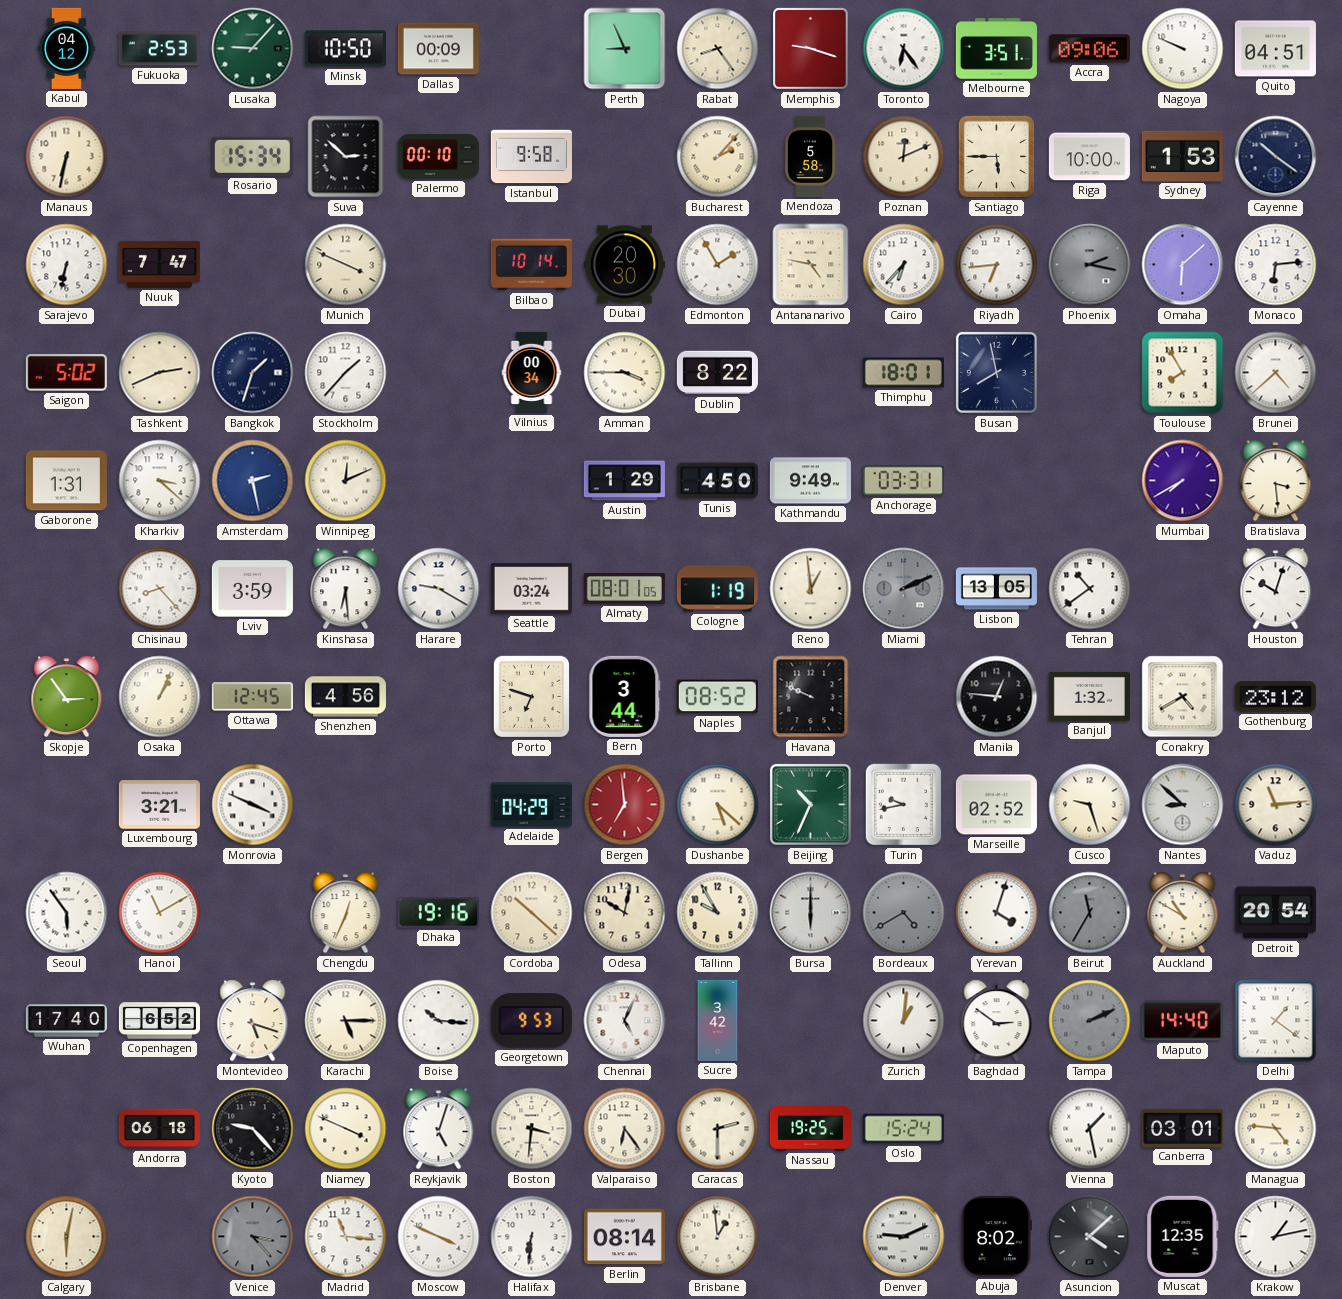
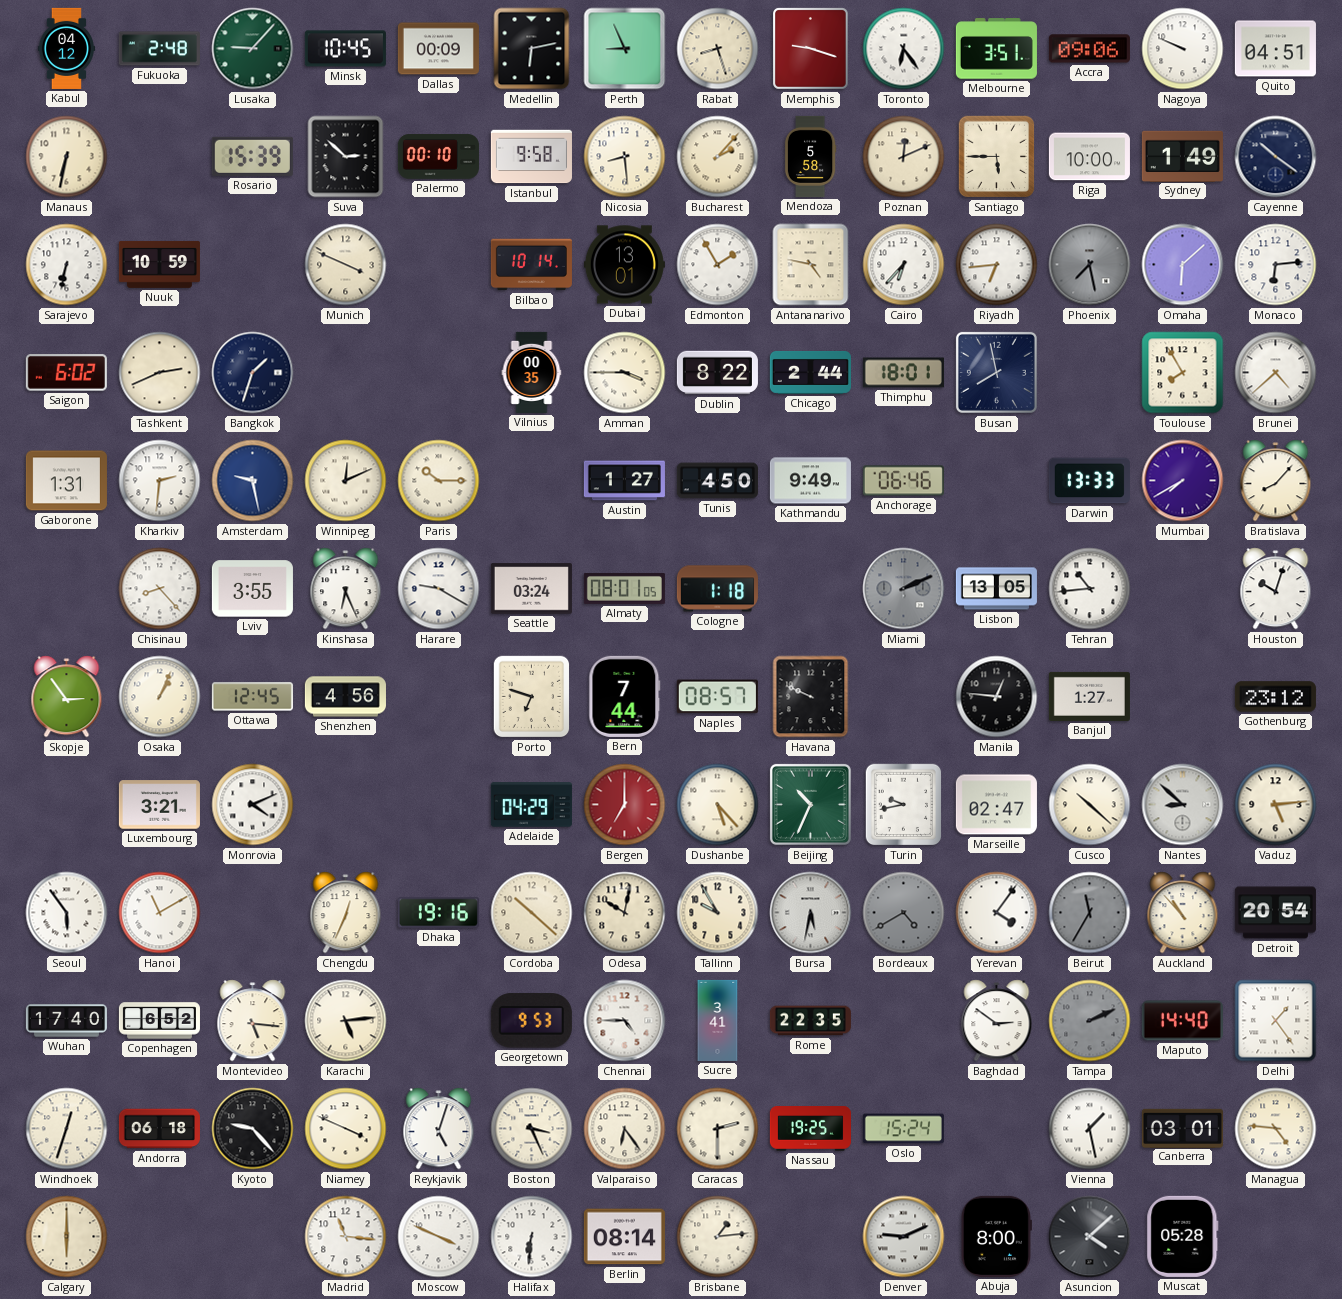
Fukuoka: 2:53 -> 2:48
Minsk: 10:50 -> 10:45
Medellin: none -> 6:13
Rabat: 8:24 -> 8:27
Rosario: 15:34 -> 15:39
Nicosia: none -> 8:29
Sydney: 1:53 -> 1:49
Nuuk: 7:47 -> 10:59
Dubai: 20:30 -> 13:01
Phoenix: 2:17 -> 7:28
Saigon: 5:02 -> 6:02
Stockholm: 1:37 -> none
Vilnius: 00:34 -> 00:35
Chicago: none -> 2:44
Kharkiv: 3:22 -> 2:31
Amsterdam: 2:28 -> 9:28
Paris: none -> 10:15
Austin: 1:29 -> 1:27
Anchorage: 03:31 -> 06:46
Darwin: none -> 13:33
Bratislava: 3:29 -> 8:07
Lviv: 3:59 -> 3:55
Kinshasa: 6:29 -> 6:26
Cologne: 1:19 -> 1:18
Reno: 12:59 -> none
Tehran: 10:39 -> 10:44
Bern: 3:44 -> 7:44
Naples: 08:52 -> 08:57
Banjul: 1:32 -> 1:27
Conakry: 4:40 -> none
Monrovia: 3:49 -> 4:11
Bergen: 6:59 -> 7:00
Dushanbe: 5:22 -> 5:23
Marseille: 02:52 -> 02:47
Cusco: 9:27 -> 10:22
Vaduz: 11:14 -> 5:14
Bursa: 6:00 -> 5:32
Yerevan: 4:03 -> 4:06
Auckland: 10:50 -> 10:53
Montevideo: 5:18 -> 5:16
Karachi: 5:15 -> 5:14
Boise: 10:16 -> none
Chennai: 5:04 -> 4:45
Sucre: 3:42 -> 3:41
Rome: none -> 22:35
Zurich: 1:01 -> none
Delhi: 1:21 -> 1:24
Windhoek: none -> 12:33
Boston: 3:31 -> 3:26
Calgary: 6:02 -> 6:00
Venice: 3:23 -> none
Brisbane: 12:59 -> 1:14
Abuja: 8:02 -> 8:00
Muscat: 12:35 -> 05:28
Krakow: 1:13 -> none
